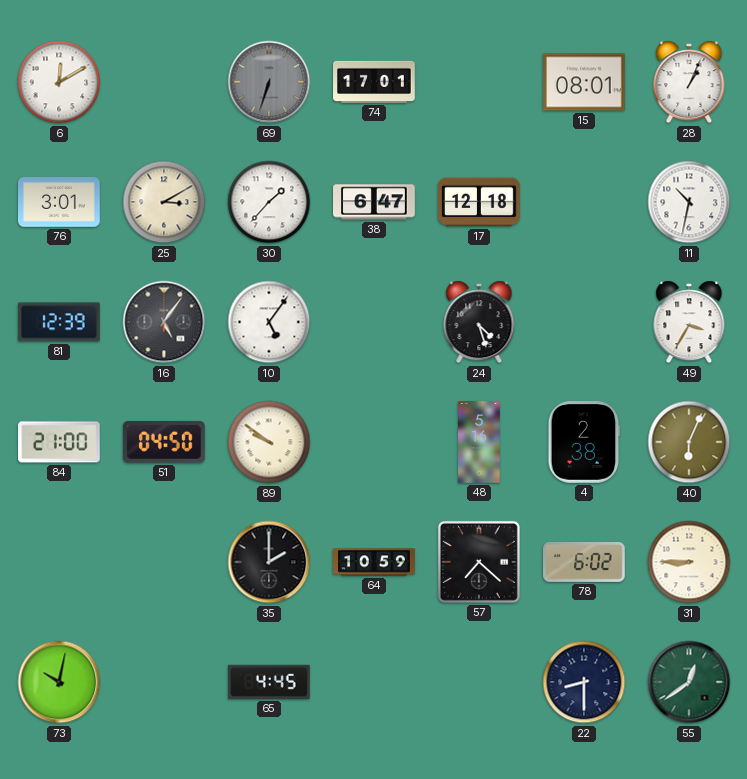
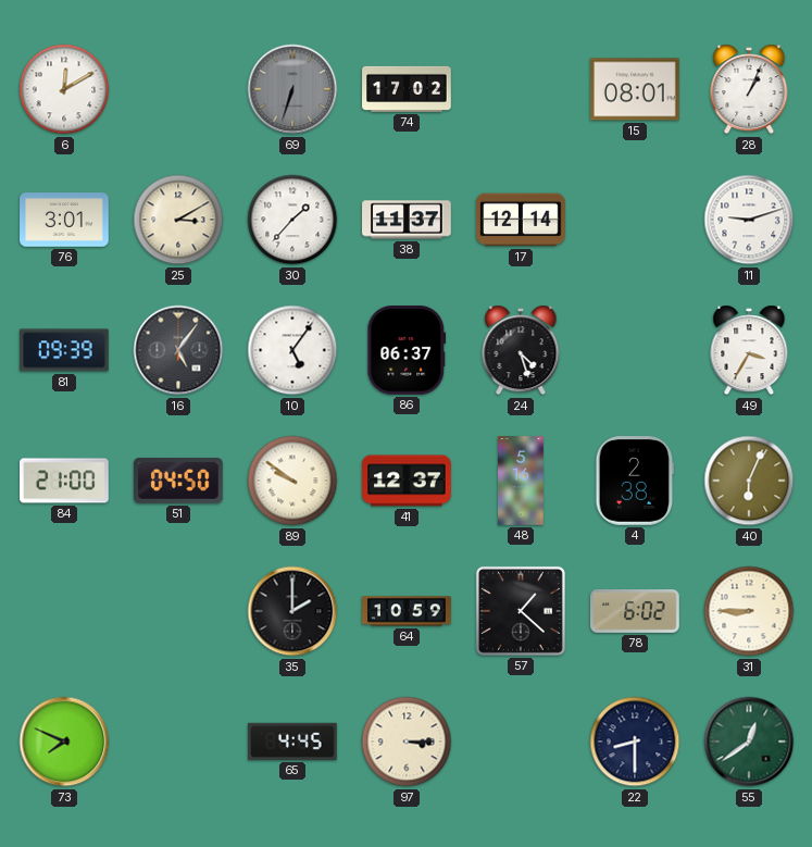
74: 17:01 -> 17:02
38: 6:47 -> 11:37
17: 12:18 -> 12:14
11: 10:32 -> 9:12
81: 12:39 -> 09:39
86: none -> 06:37
41: none -> 12:37
57: 7:22 -> 1:22
73: 10:02 -> 7:49
97: none -> 3:15
